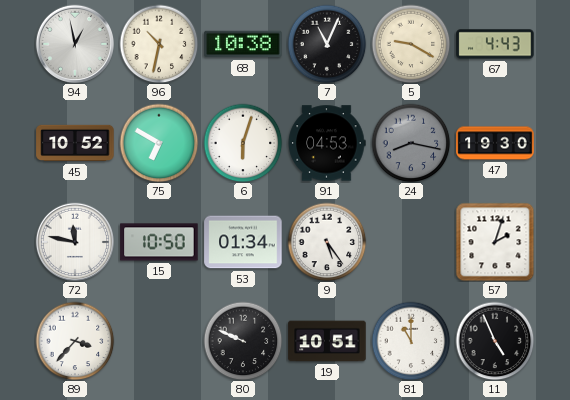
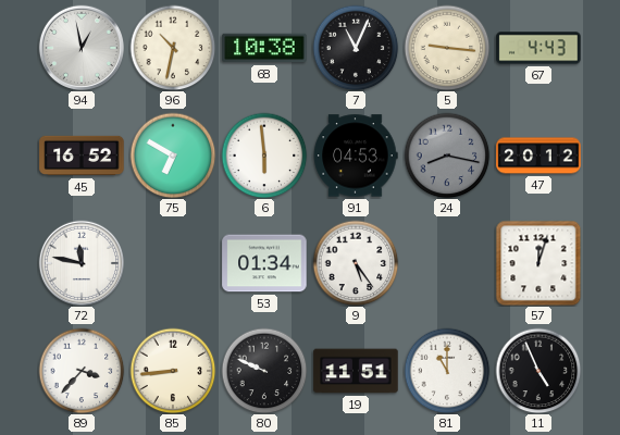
5: 9:20 -> 9:16
45: 10:52 -> 16:52
6: 6:03 -> 5:59
47: 19:30 -> 20:12
15: 10:50 -> none
57: 2:03 -> 12:03
85: none -> 8:44
19: 10:51 -> 11:51
